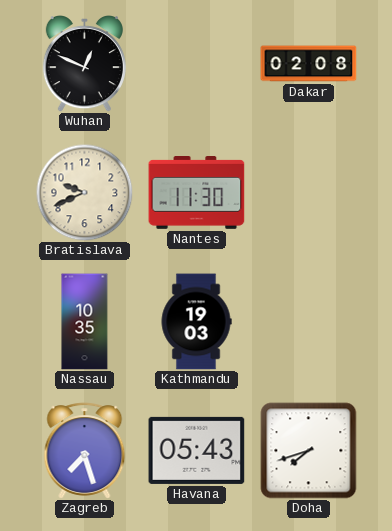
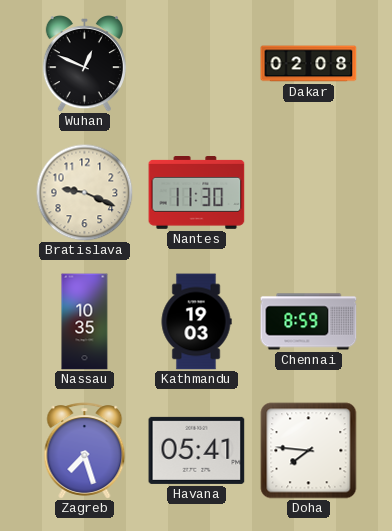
Bratislava: 9:41 -> 9:19
Chennai: none -> 8:59
Havana: 05:43 -> 05:41
Doha: 7:42 -> 7:46
